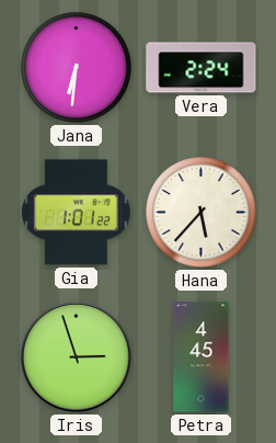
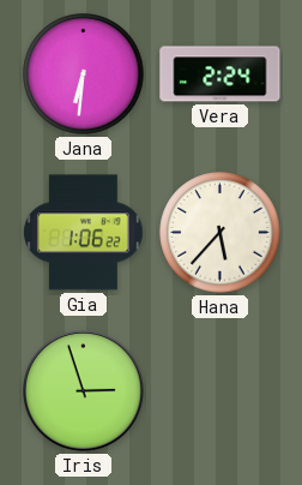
Gia: 1:01 -> 1:06
Petra: 4:45 -> none
